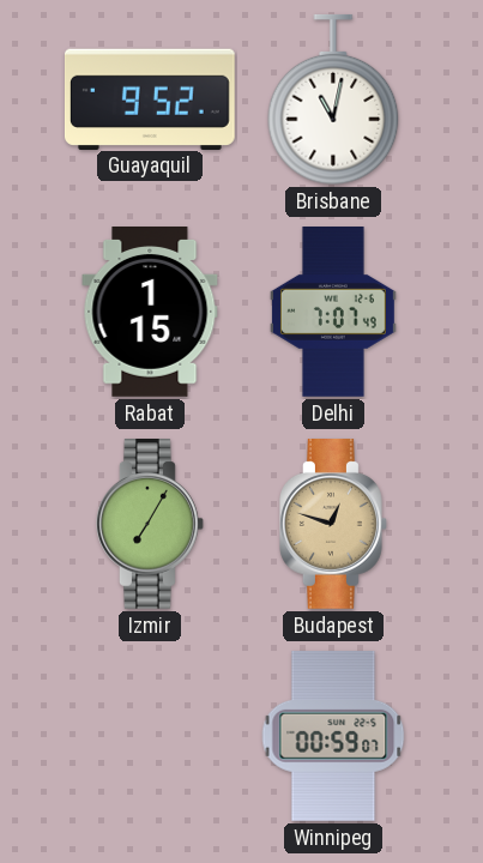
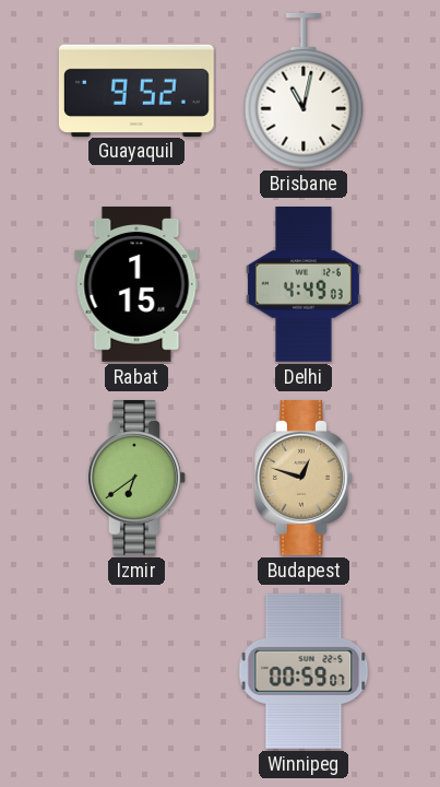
Delhi: 7:07 -> 4:49
Izmir: 7:05 -> 6:39
